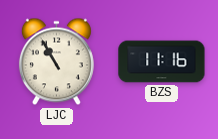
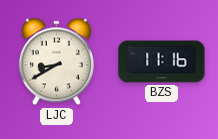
LJC: 10:55 -> 8:40
